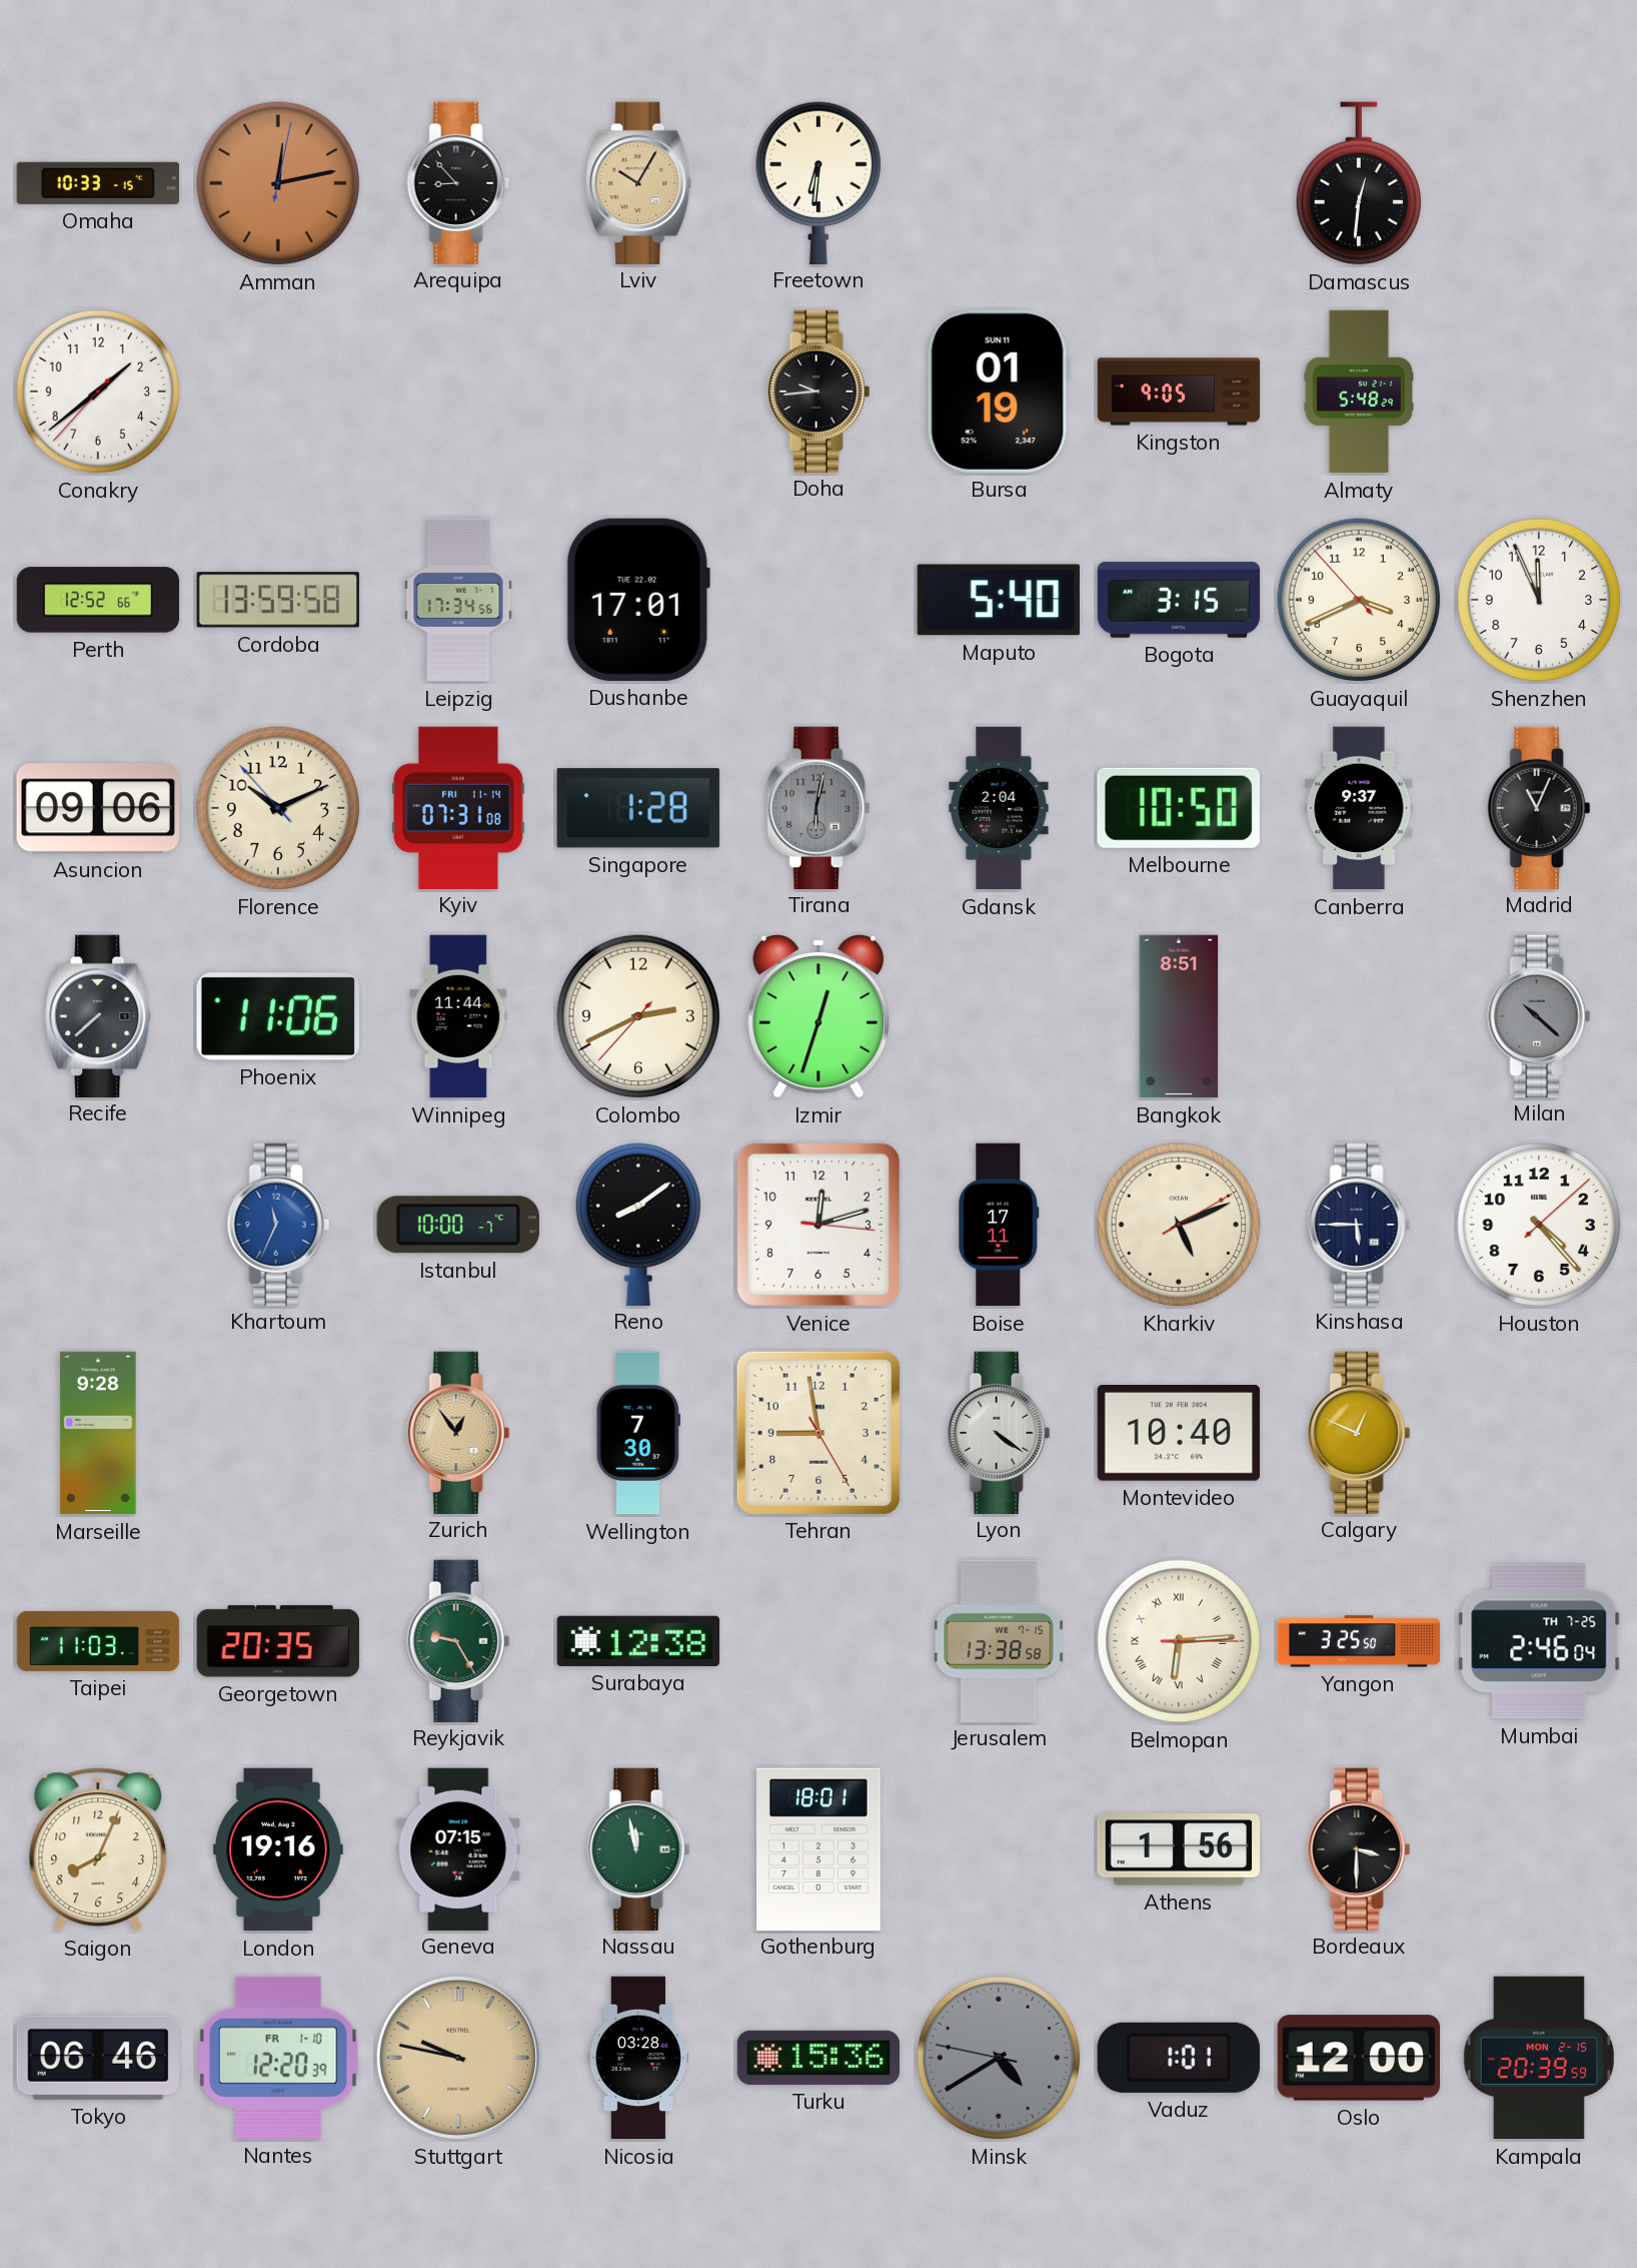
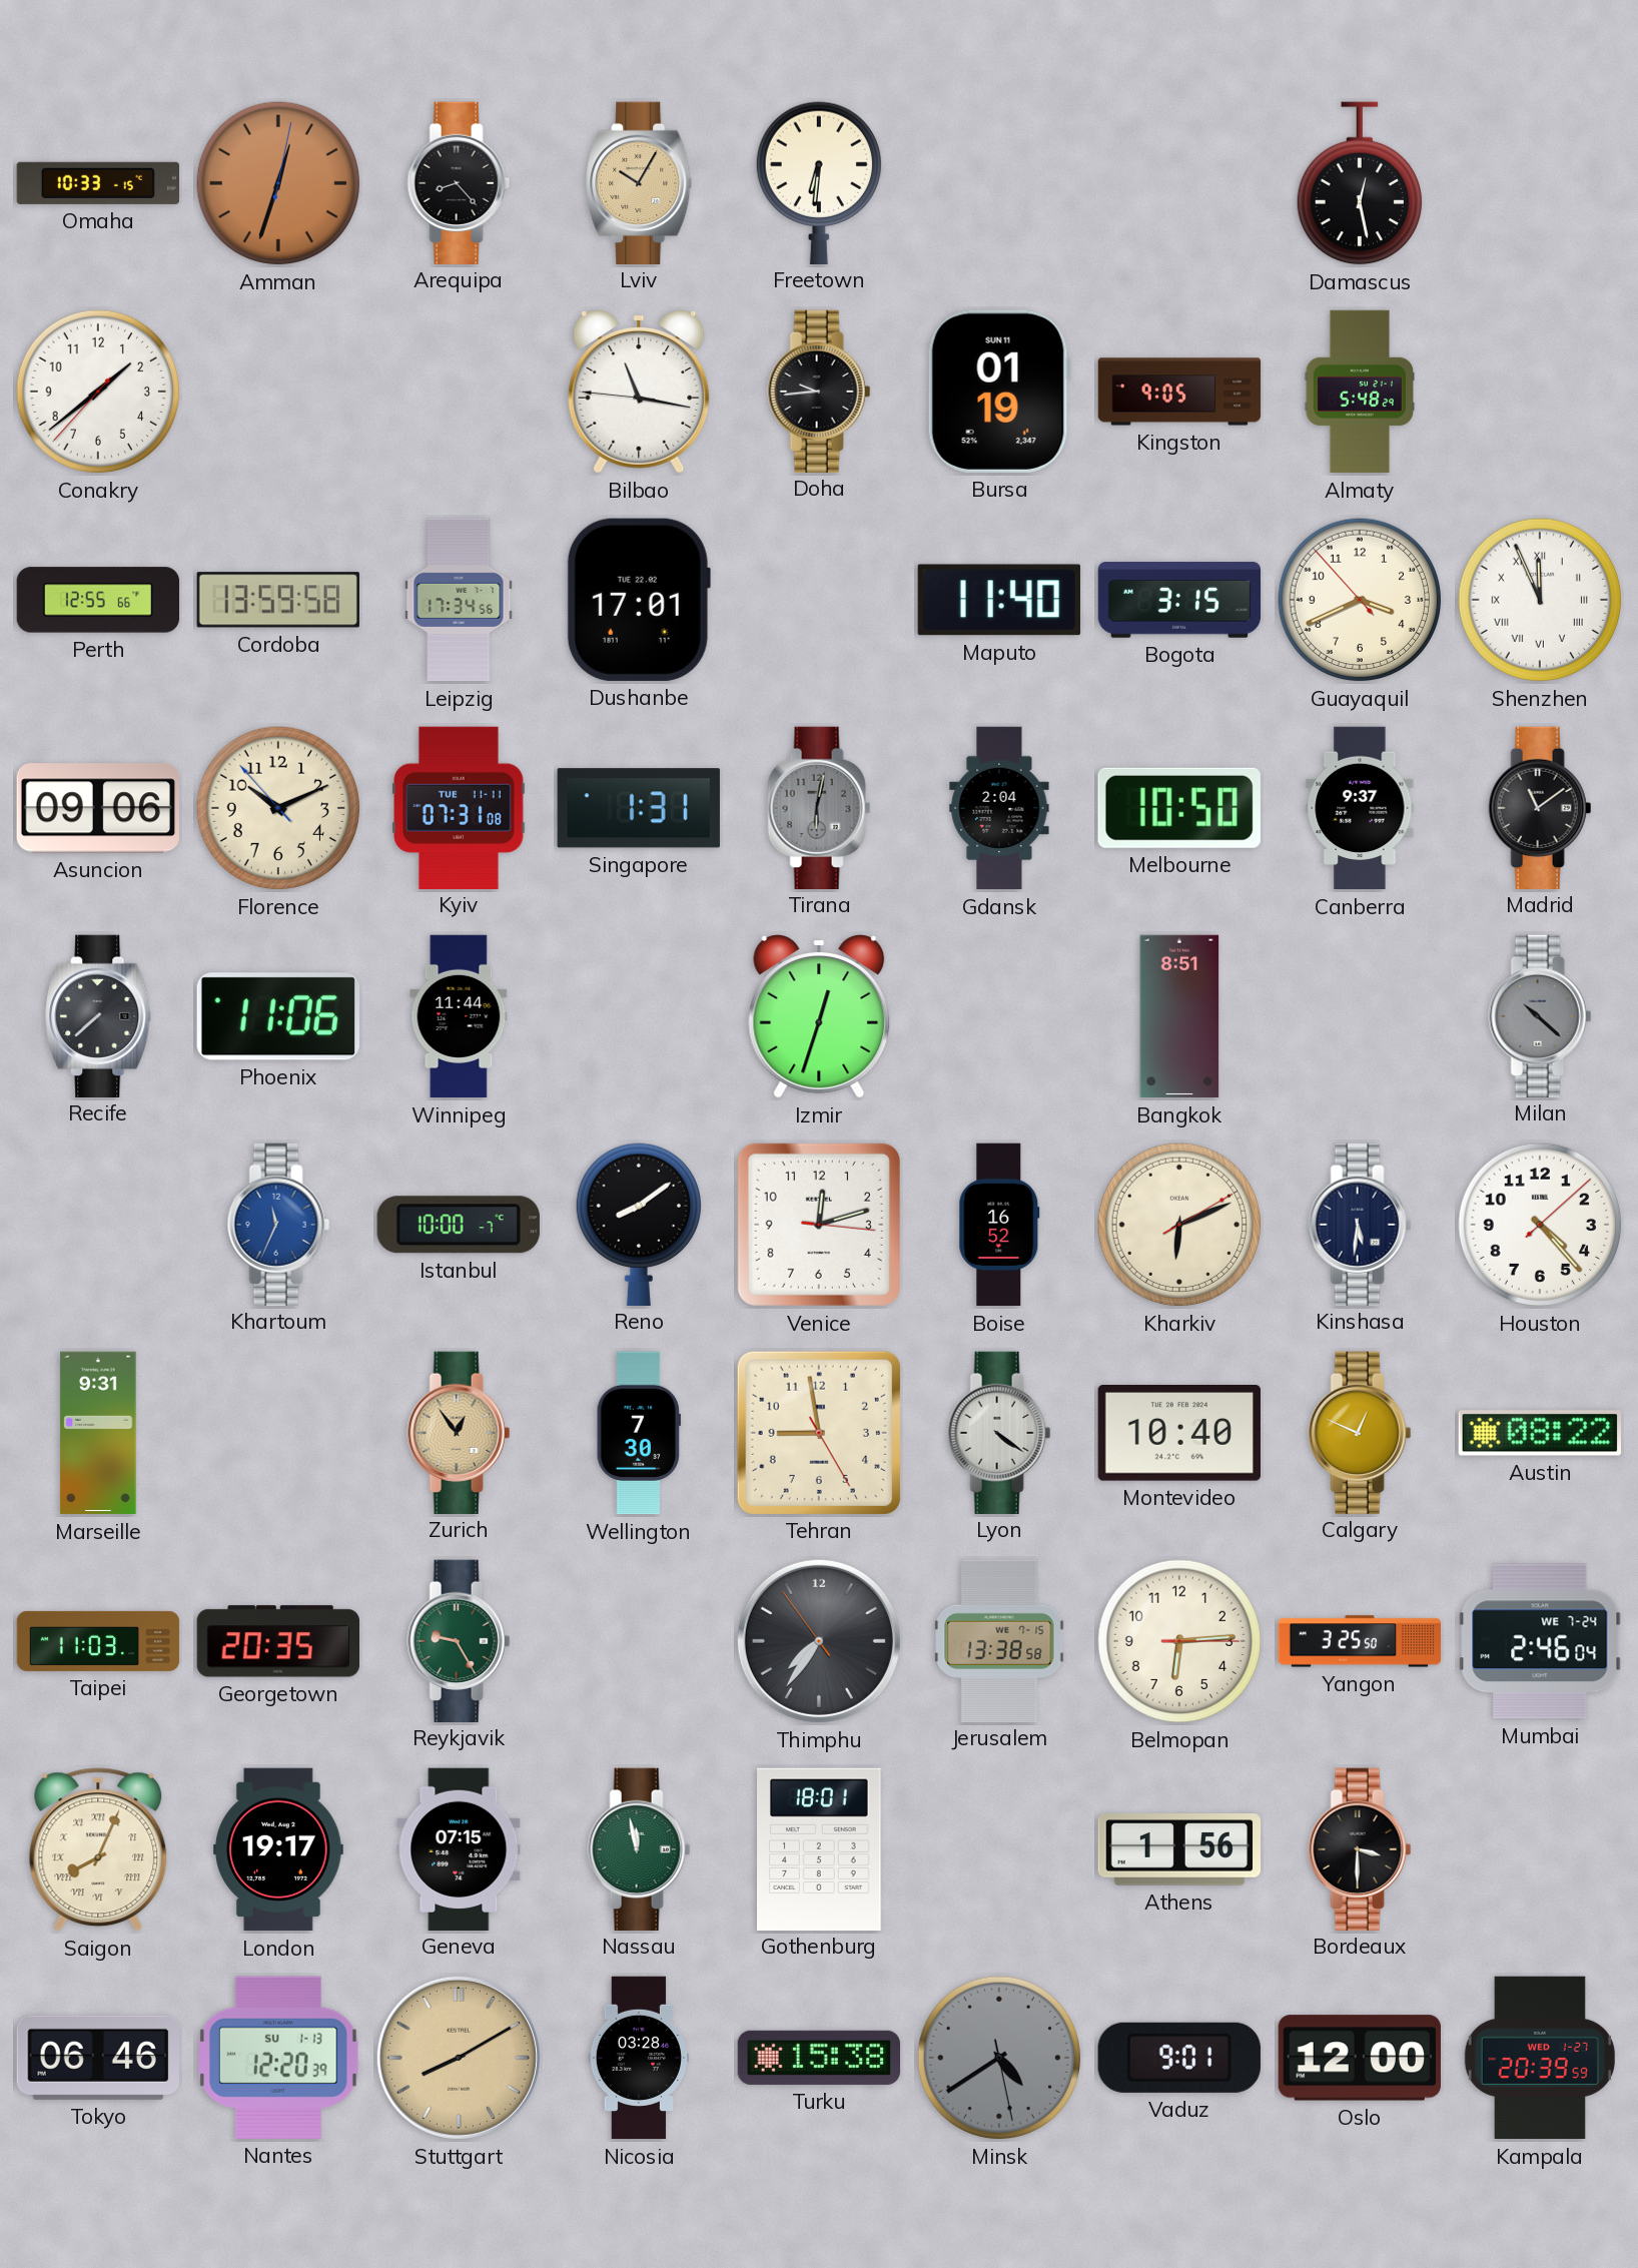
Amman: 12:13 -> 12:33
Arequipa: 8:53 -> 8:23
Damascus: 12:31 -> 12:28
Bilbao: none -> 11:16
Perth: 12:52 -> 12:55
Maputo: 5:40 -> 11:40
Shenzhen numerals: Arabic -> Roman
Kyiv date: FRI 11-14 -> TUE 11-11
Singapore: 1:28 -> 1:31
Madrid: 11:04 -> 11:09
Colombo: 2:40 -> none
Boise: 17:11 -> 16:52
Kharkiv: 5:11 -> 6:11
Kinshasa: 5:45 -> 5:31
Marseille: 9:28 -> 9:31
Austin: none -> 08:22
Surabaya: 12:38 -> none
Thimphu: none -> 7:35
Belmopan numerals: Roman -> Arabic
Mumbai date: TH 7-25 -> WE 7-24
Saigon numerals: Arabic -> Roman
London: 19:16 -> 19:17
Nantes date: FR 1-10 -> SU 1-13
Stuttgart: 9:47 -> 8:10
Turku: 15:36 -> 15:38
Minsk: 4:39:47 -> 4:39:28
Vaduz: 1:01 -> 9:01
Kampala date: MON 2-15 -> WED 1-27
